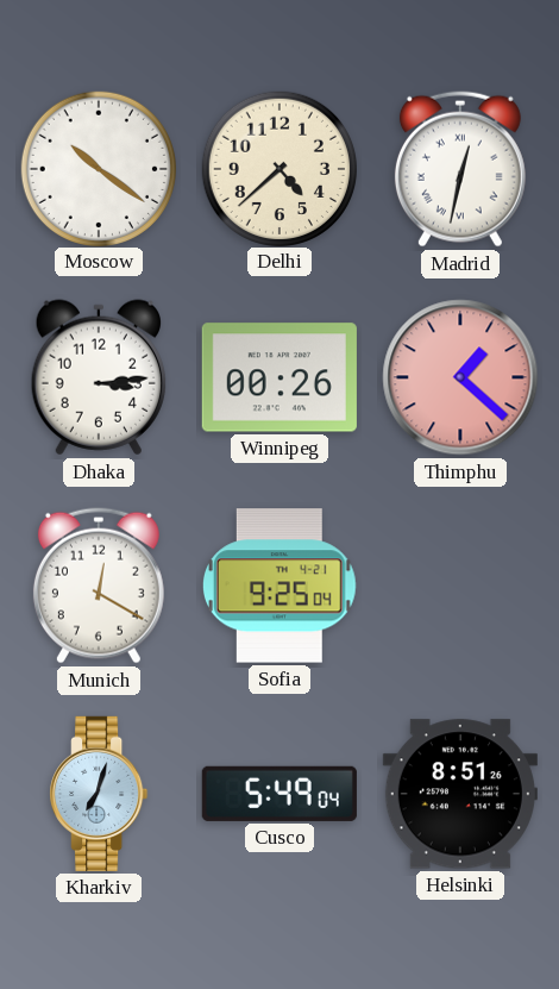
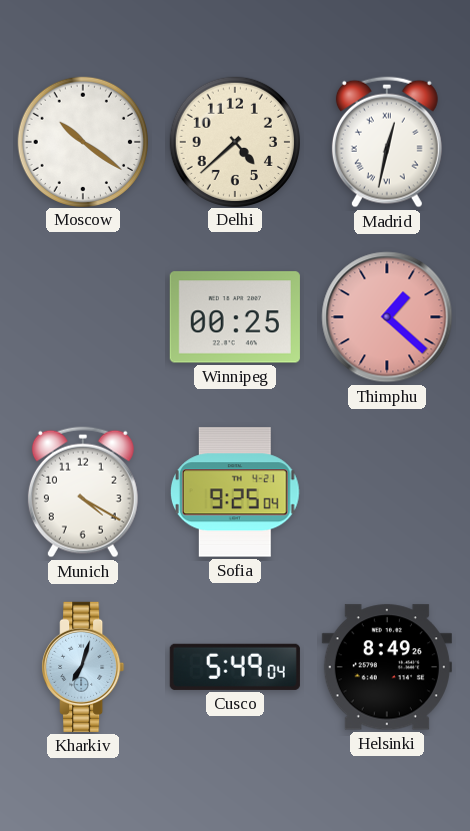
Dhaka: 3:14 -> none
Winnipeg: 00:26 -> 00:25
Munich: 12:20 -> 4:20
Helsinki: 8:51 -> 8:49
